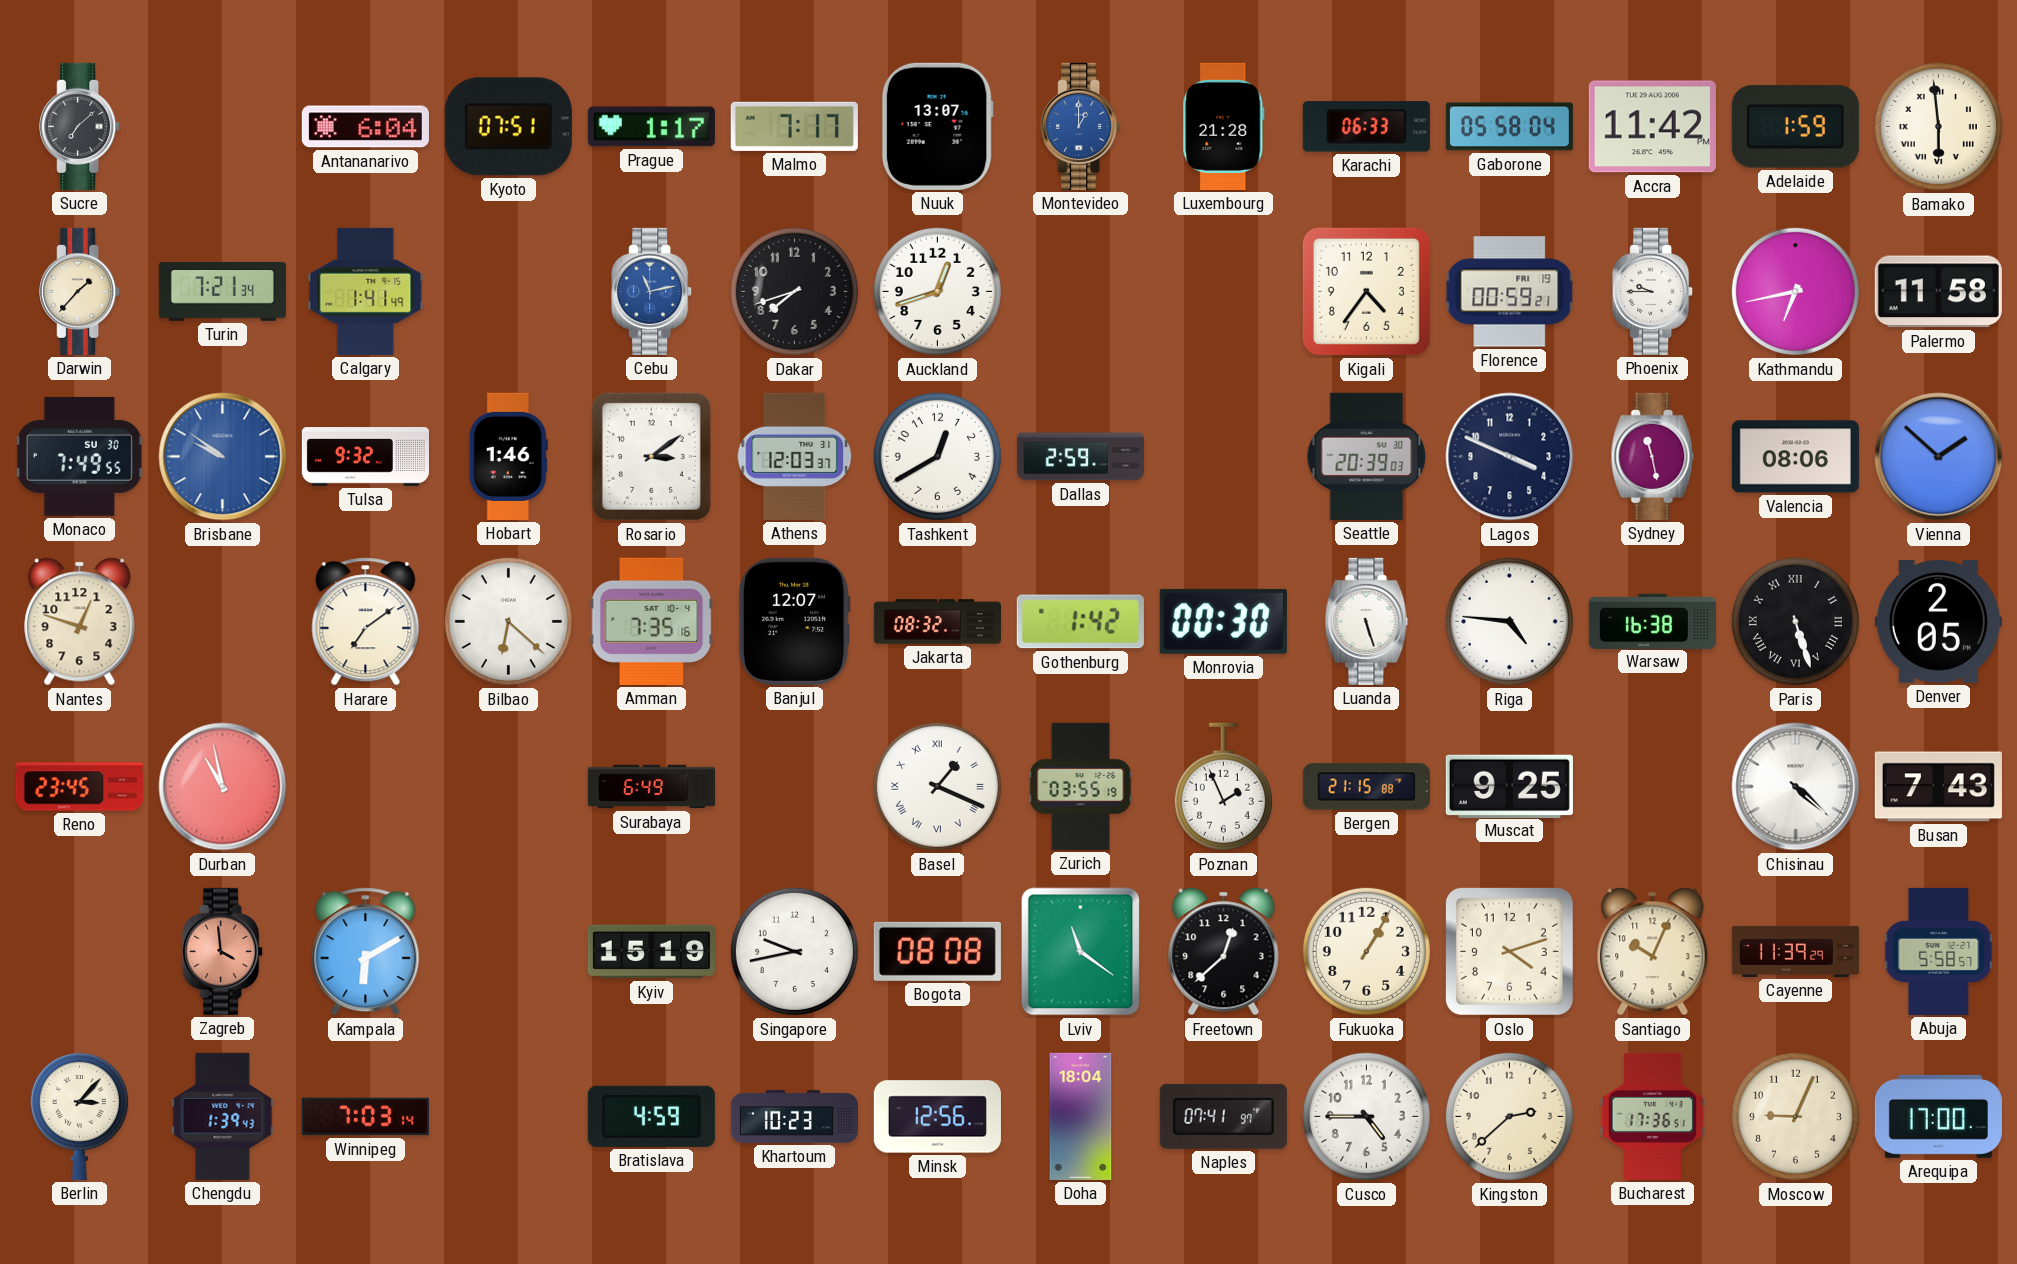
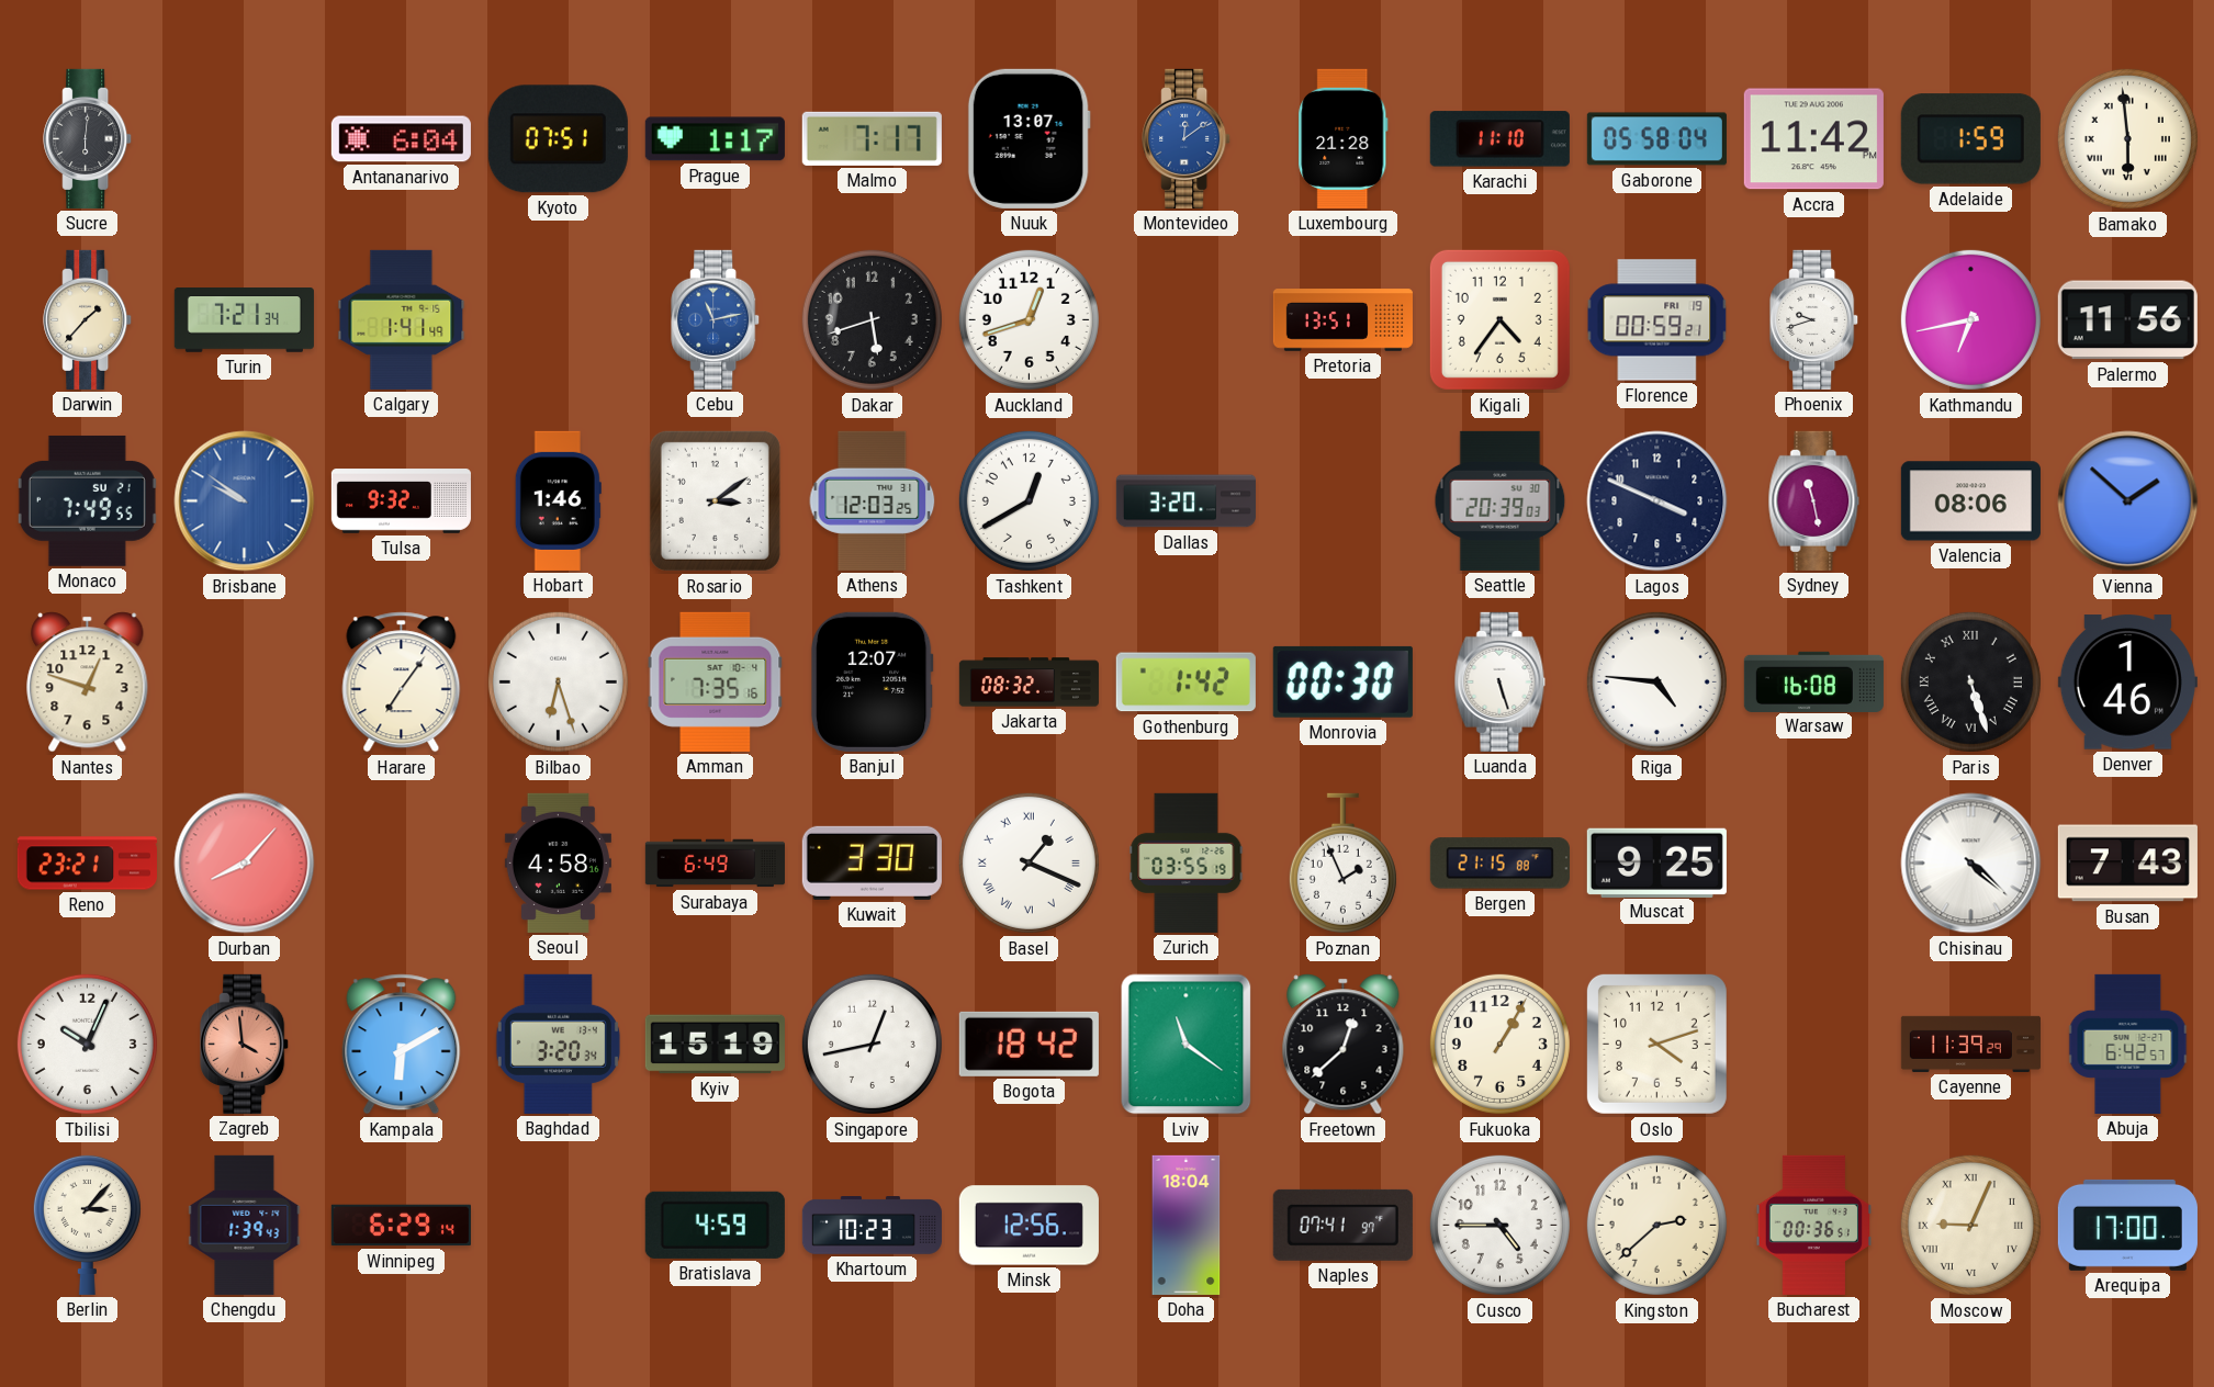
Sucre: 7:08 -> 6:01
Montevideo: 1:00 -> 12:09
Karachi: 06:33 -> 11:10
Dakar: 7:42 -> 5:42
Pretoria: none -> 13:51
Phoenix: 9:45 -> 9:42
Palermo: 11:58 -> 11:56
Monaco date: SU 30 -> SU 21
Athens: 12:03:37 -> 12:03:25
Dallas: 2:59 -> 3:20
Harare: 7:09 -> 7:06
Bilbao: 6:22 -> 6:27
Warsaw: 16:38 -> 16:08
Denver: 2:05 -> 1:46
Reno: 23:45 -> 23:21
Durban: 10:58 -> 8:07
Seoul: none -> 4:58
Kuwait: none -> 3:30
Tbilisi: none -> 10:04
Baghdad: none -> 3:20
Singapore: 9:43 -> 12:43
Bogota: 08:08 -> 18:42
Santiago: 10:04 -> none
Abuja: 5:58 -> 6:42
Winnipeg: 7:03 -> 6:29
Bucharest: 17:36 -> 00:36
Moscow numerals: Arabic -> Roman
